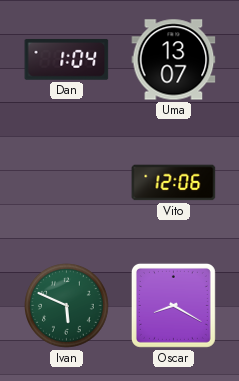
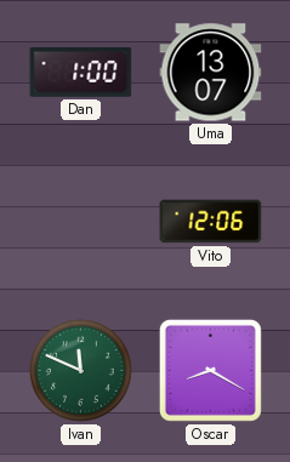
Dan: 1:04 -> 1:00
Ivan: 5:49 -> 11:49
